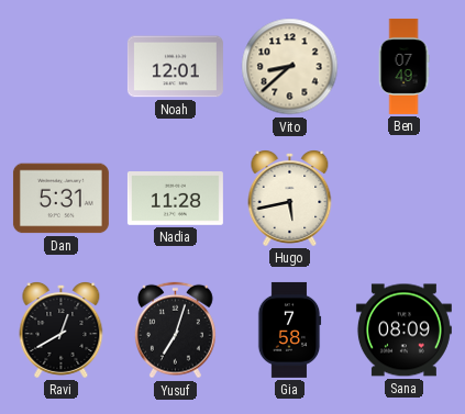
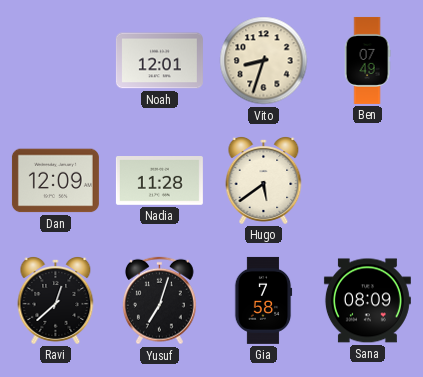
Vito: 8:38 -> 8:33
Dan: 5:31 -> 12:09
Hugo: 5:43 -> 5:39
Ravi: 12:40 -> 12:38
